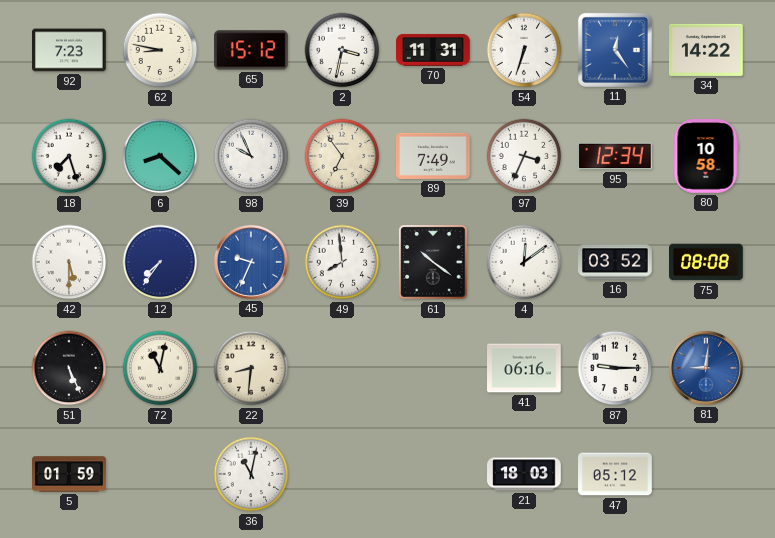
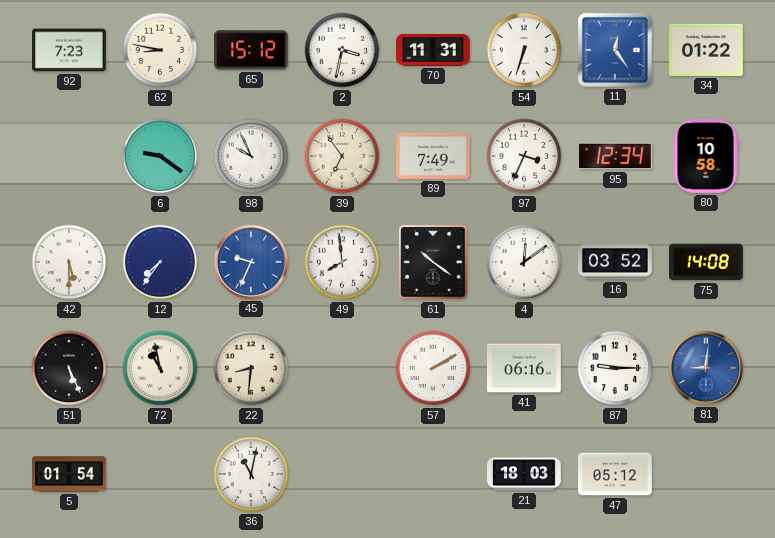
34: 14:22 -> 01:22
18: 7:27 -> none
6: 8:22 -> 9:21
75: 08:08 -> 14:08
72: 11:02 -> 10:58
57: none -> 2:10
5: 01:59 -> 01:54
